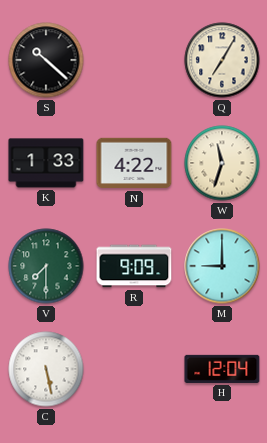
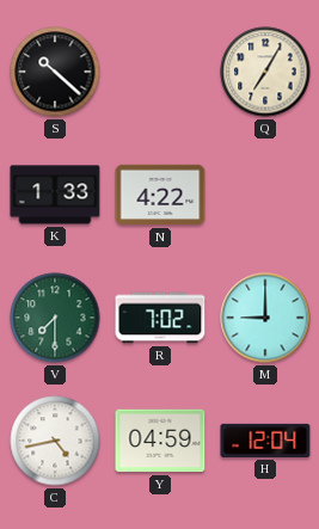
W: 11:33 -> none
R: 9:09 -> 7:02
C: 5:28 -> 4:43
Y: none -> 04:59
